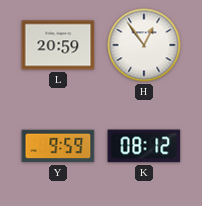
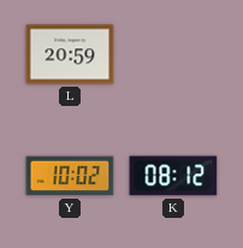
H: 12:54 -> none
Y: 9:59 -> 10:02
